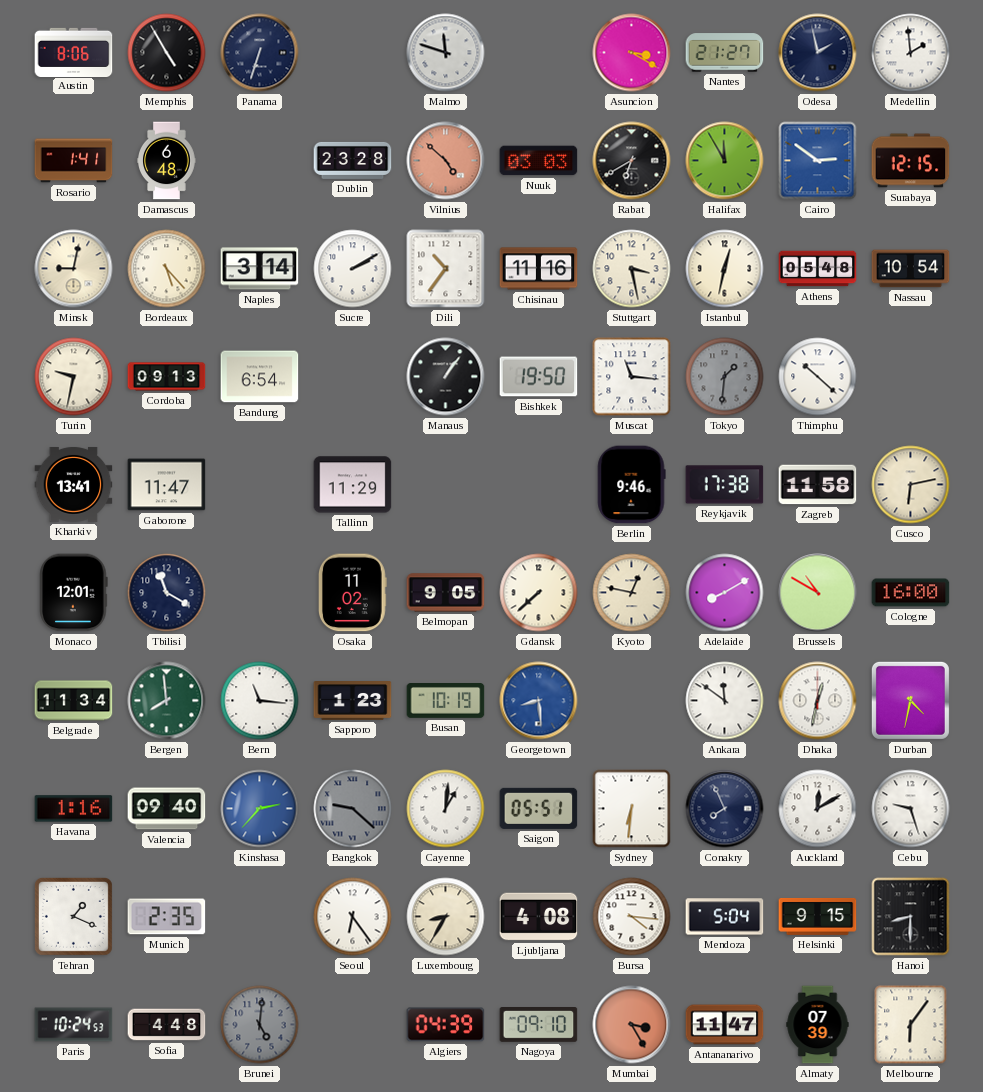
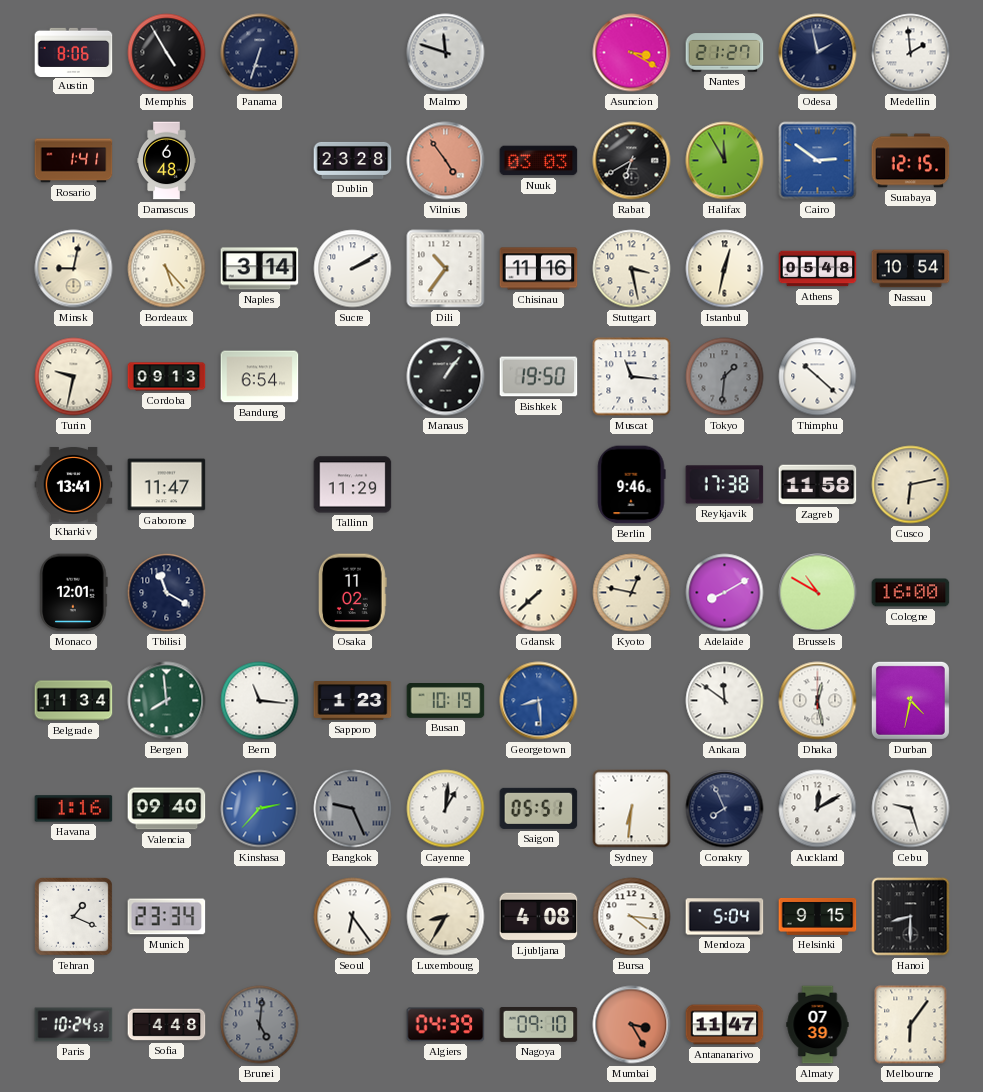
Vilnius: 4:52 -> 4:54
Belmopan: 9:05 -> none
Dhaka: 12:32 -> 12:28
Bangkok: 9:22 -> 9:26
Munich: 2:35 -> 23:34
